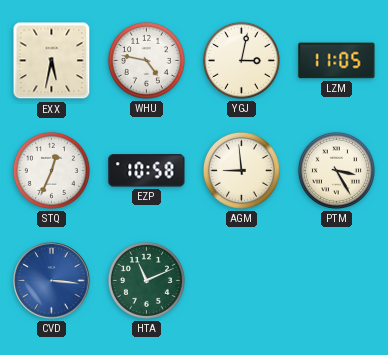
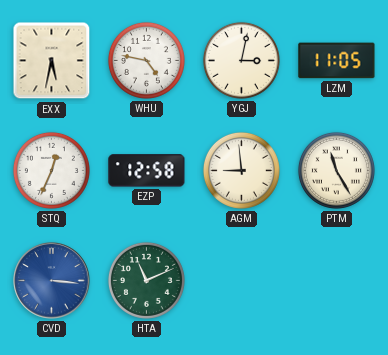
EZP: 10:58 -> 12:58
PTM: 3:25 -> 11:25
